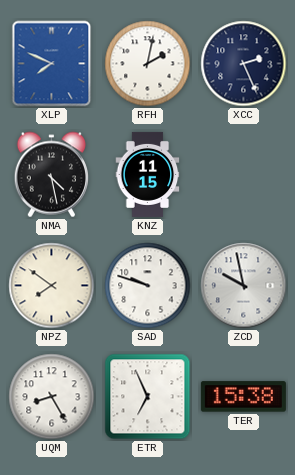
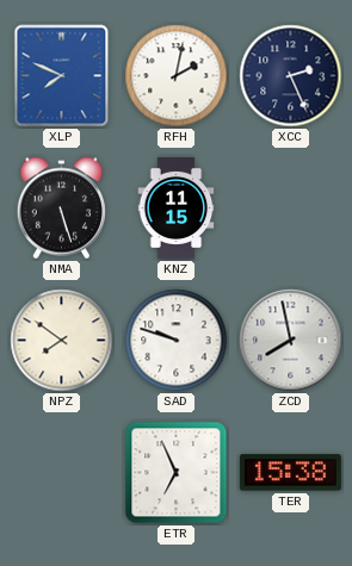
NMA: 4:28 -> 5:27
ZCD: 9:58 -> 7:58
UQM: 8:25 -> none
